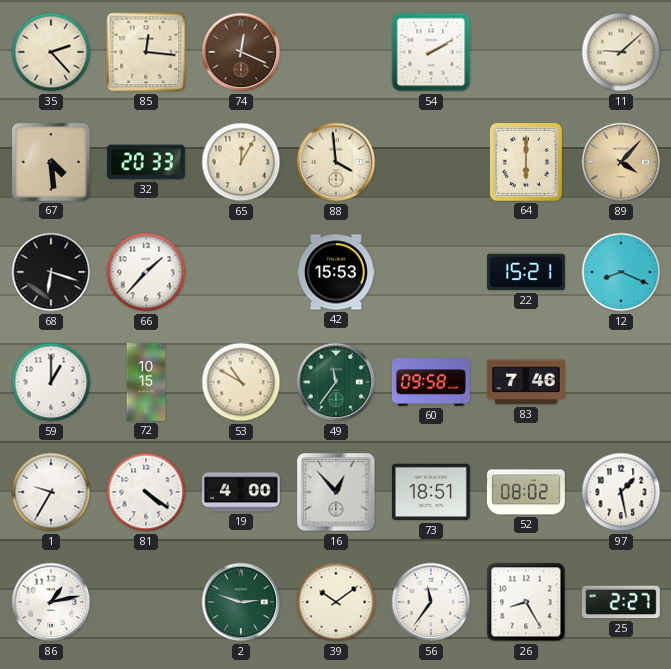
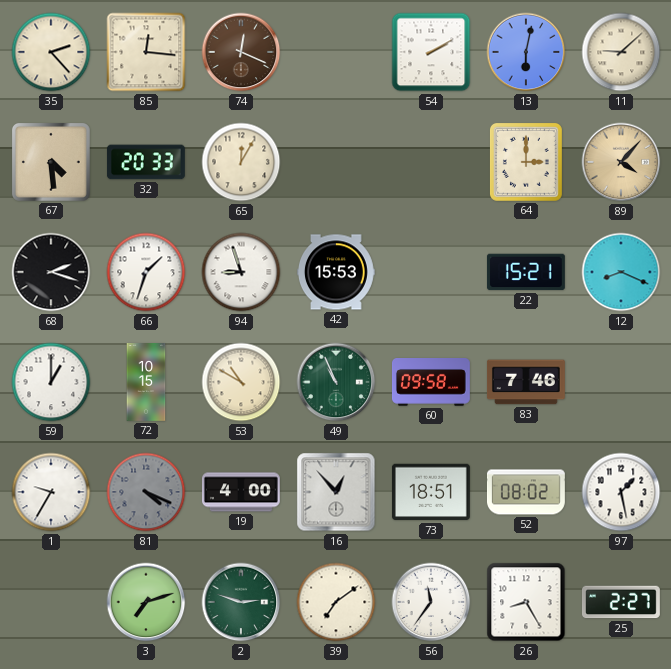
13: none -> 6:02
88: 3:59 -> none
64: 6:00 -> 3:00
68: 6:18 -> 2:18
66: 1:37 -> 1:33
94: none -> 8:57
49: 11:36 -> 10:56
81: 4:21 -> 4:19
81 dial: white -> grey
86: 1:13 -> none
3: none -> 7:12
39: 10:09 -> 7:09
